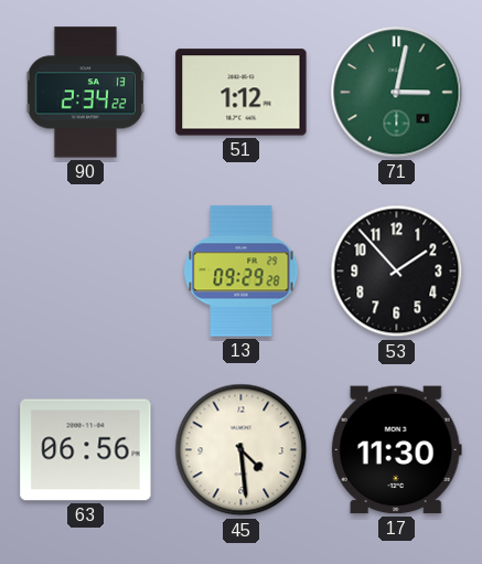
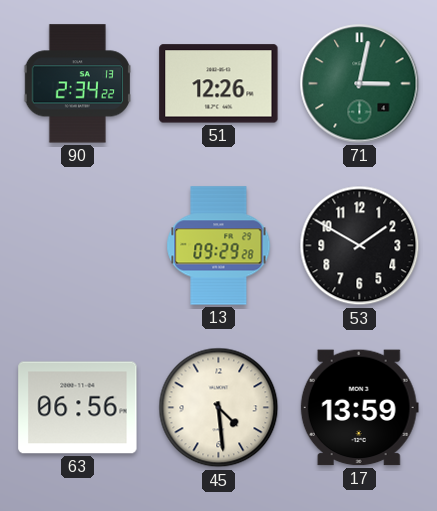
51: 1:12 -> 12:26
53: 1:53 -> 1:50
17: 11:30 -> 13:59
